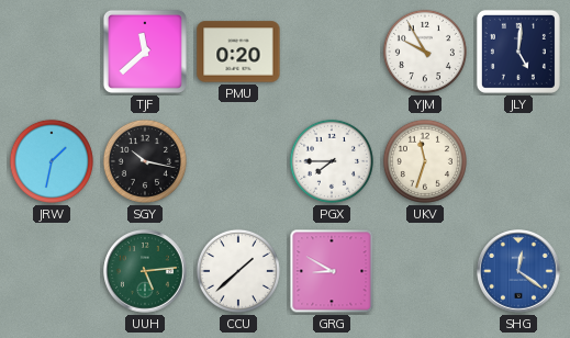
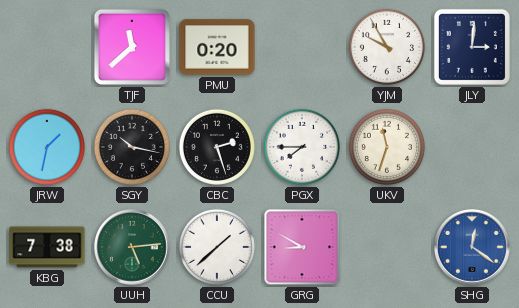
JLY: 5:01 -> 3:01
CBC: none -> 2:27
KBG: none -> 7:38
